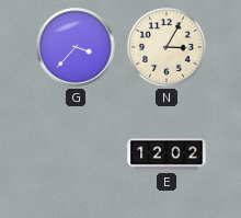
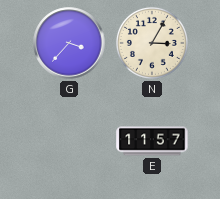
E: 12:02 -> 11:57
